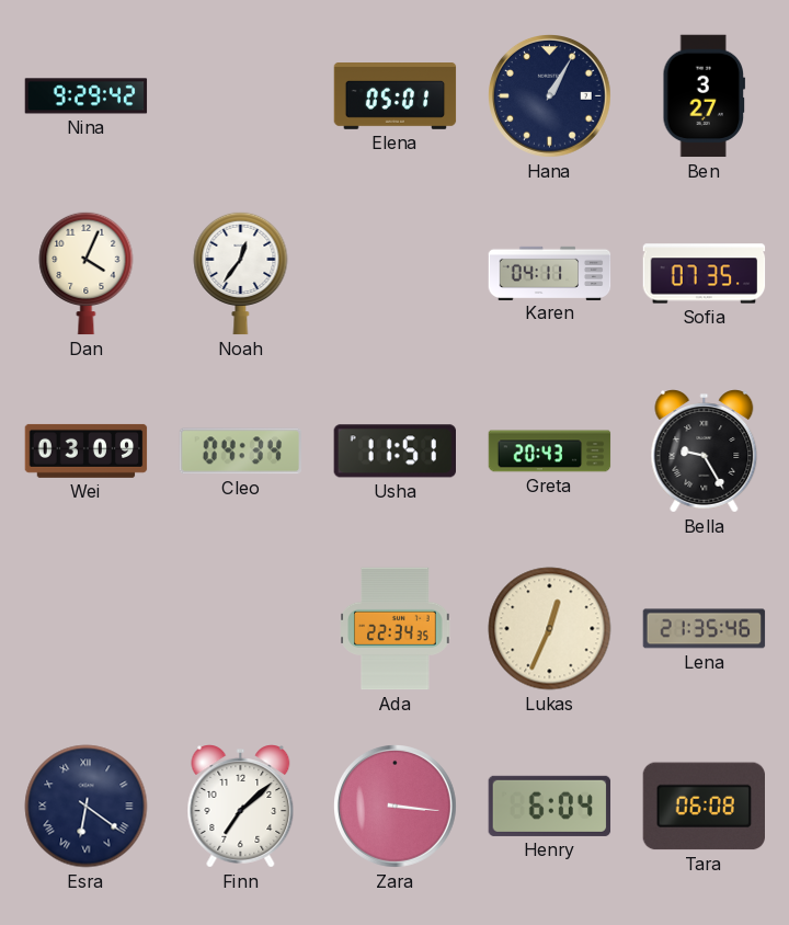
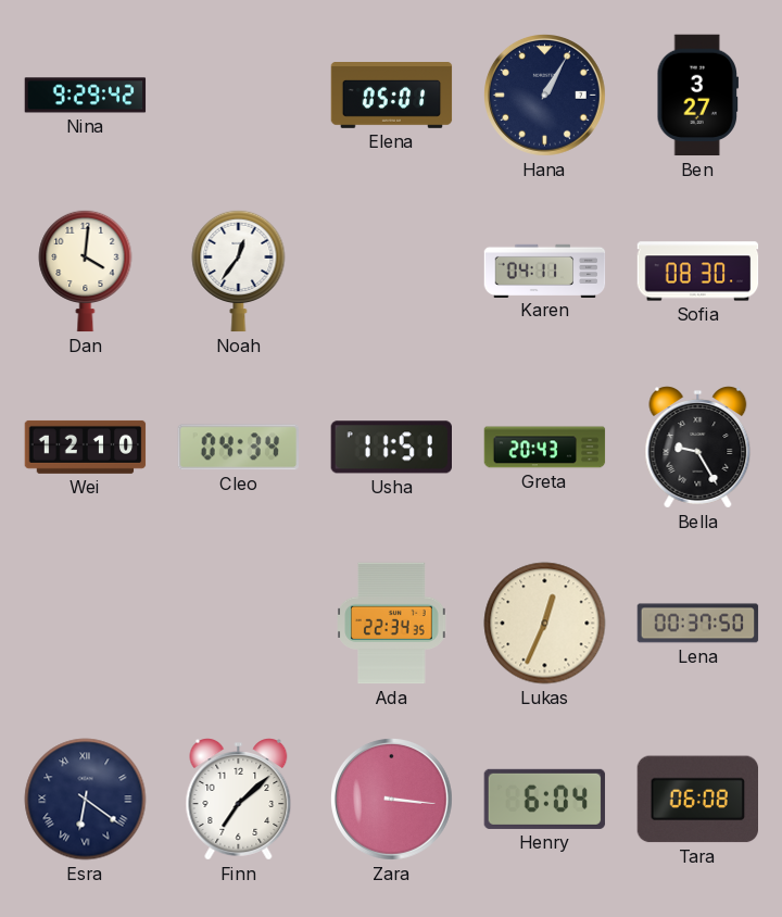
Dan: 4:04 -> 4:01
Sofia: 07:35 -> 08:30
Wei: 03:09 -> 12:10
Lena: 21:35 -> 00:37
